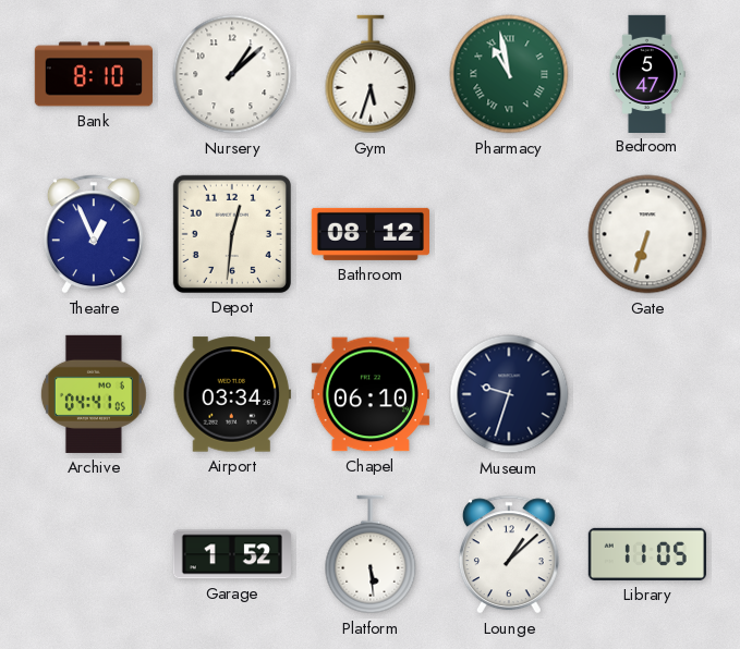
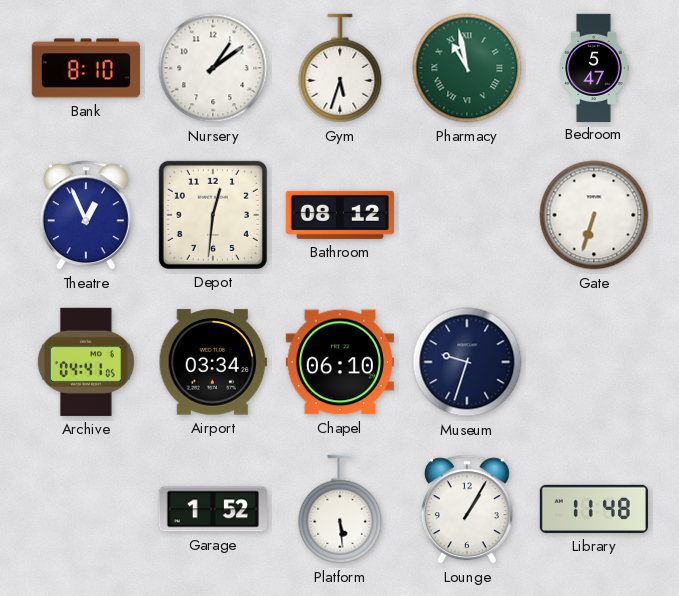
Nursery: 1:08 -> 1:09
Lounge: 1:08 -> 1:05
Library: 11:05 -> 11:48
